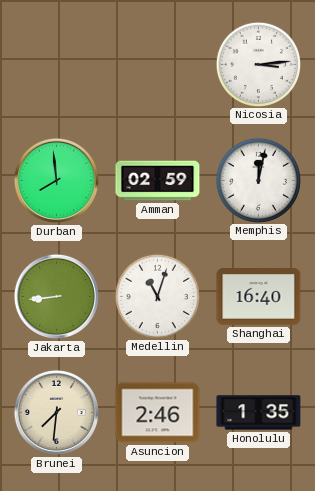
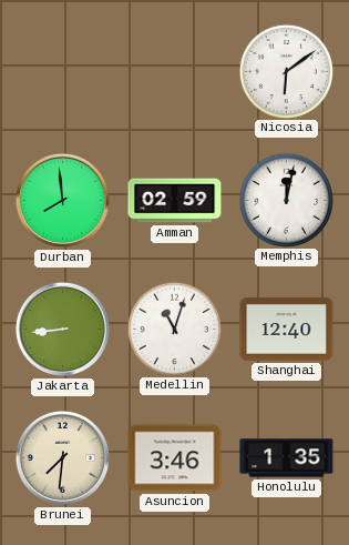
Nicosia: 3:14 -> 6:09
Shanghai: 16:40 -> 12:40
Asuncion: 2:46 -> 3:46
